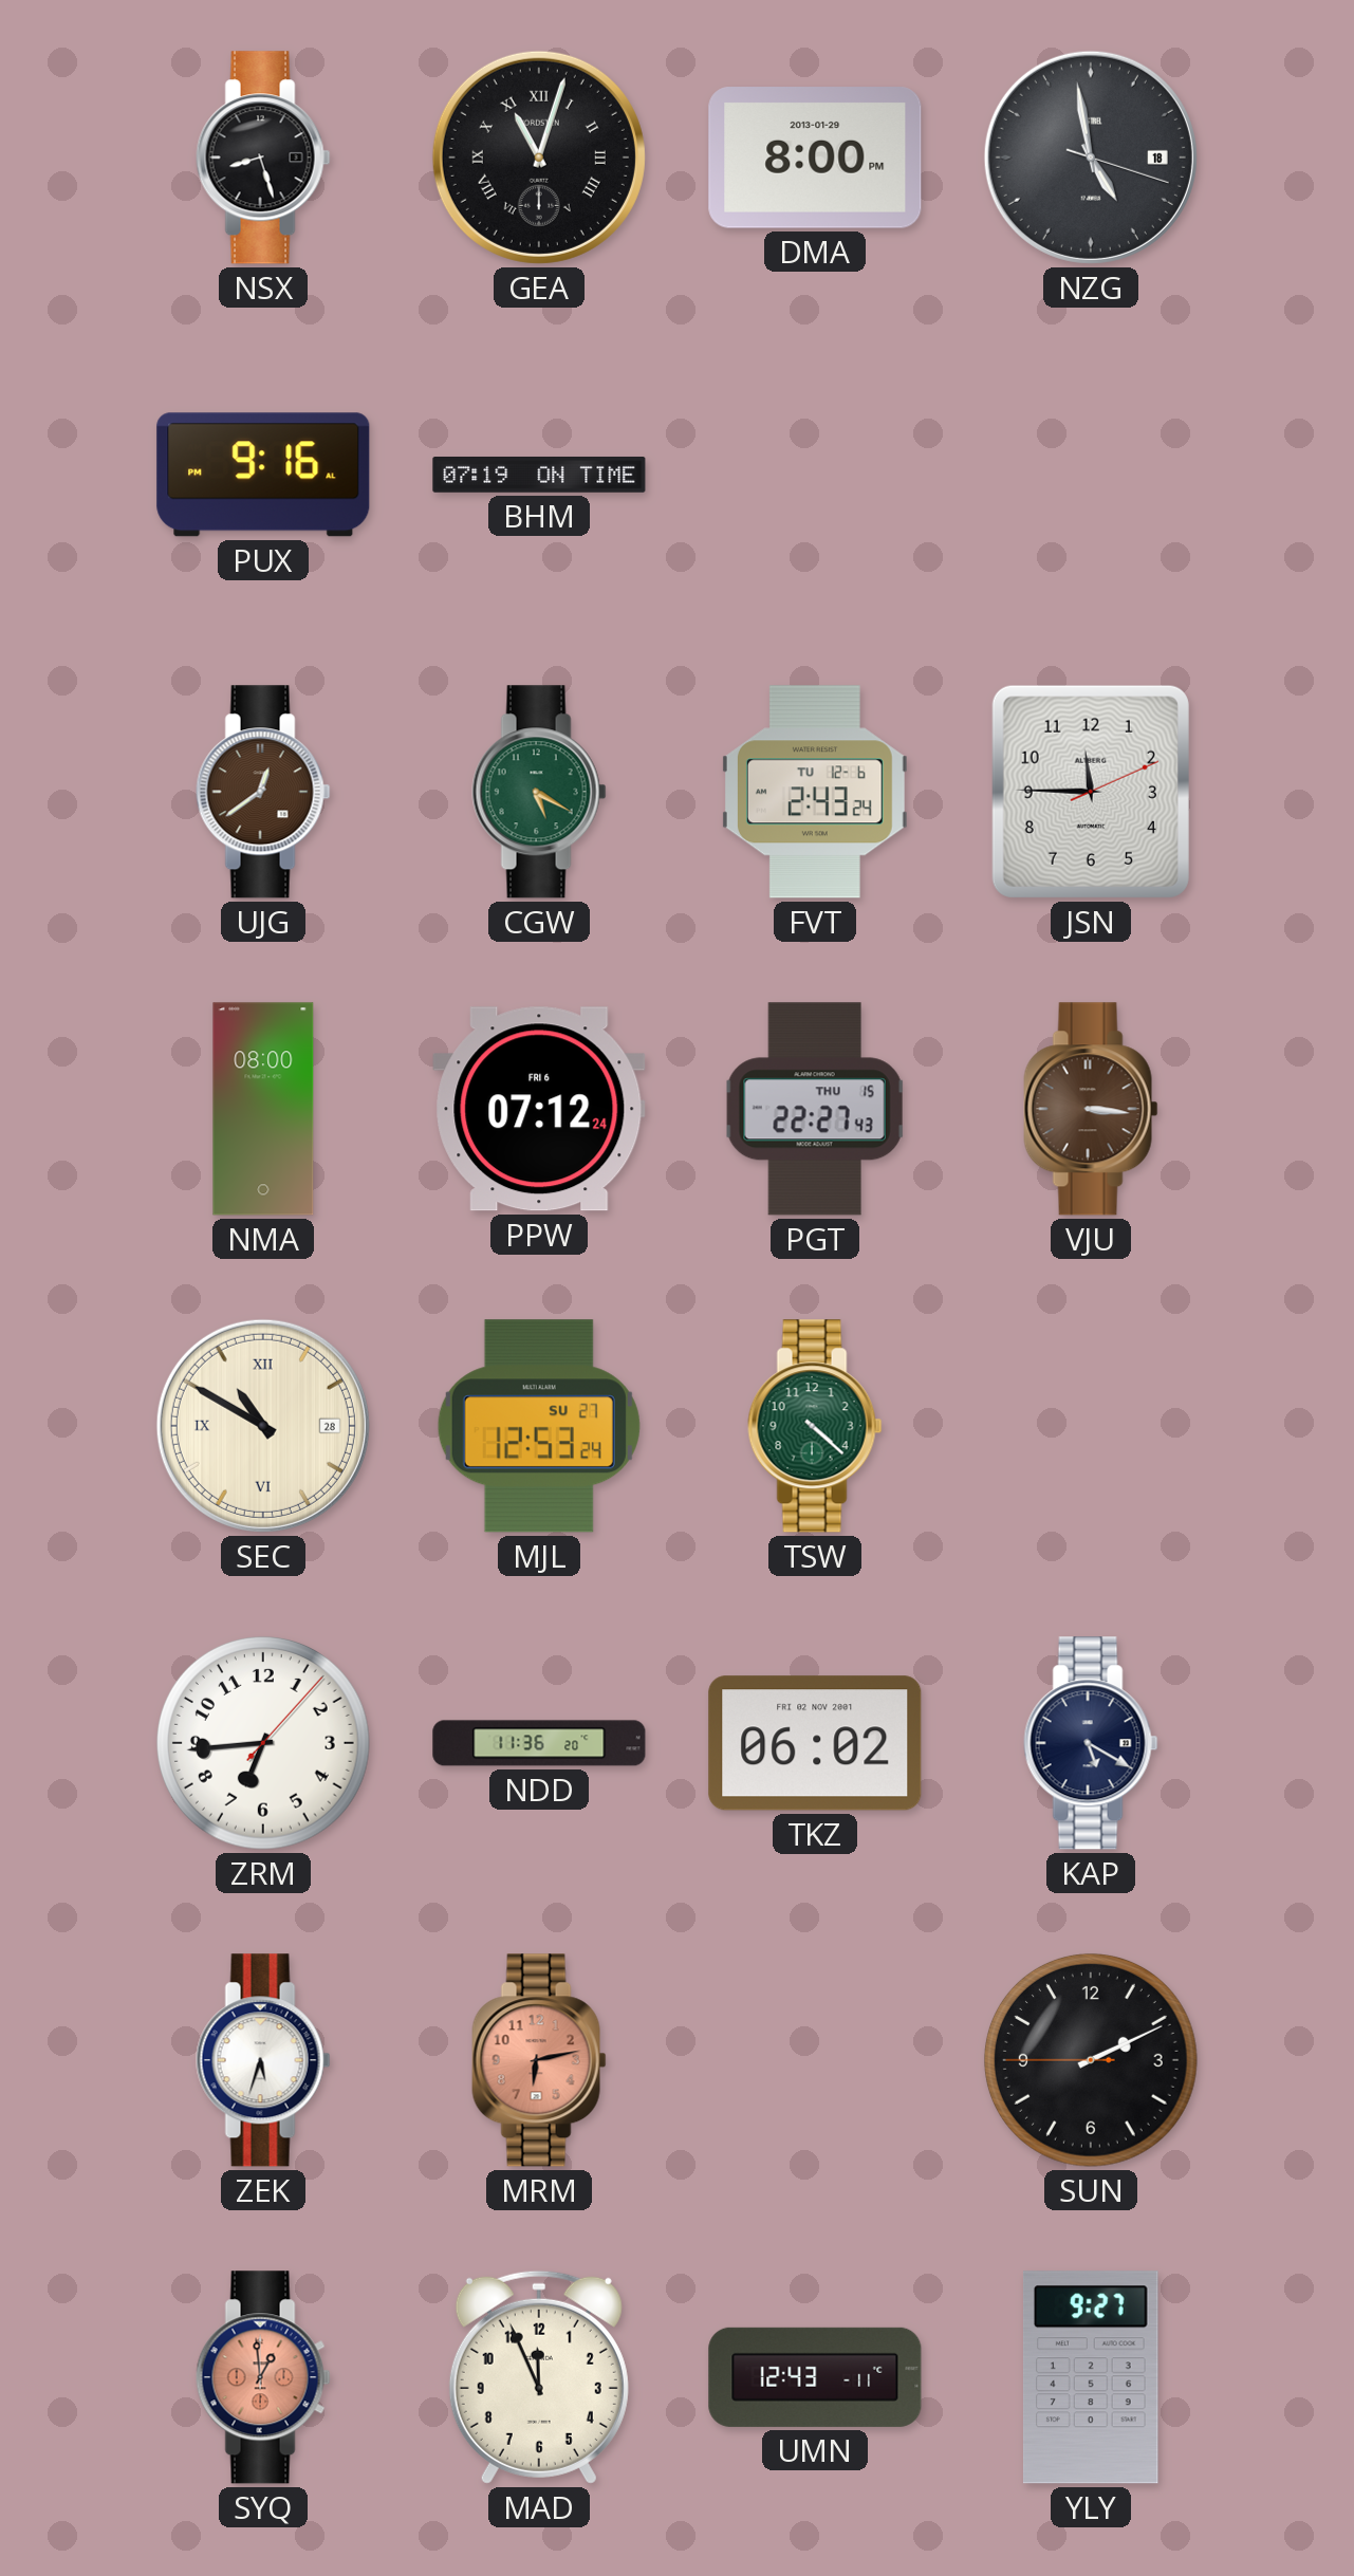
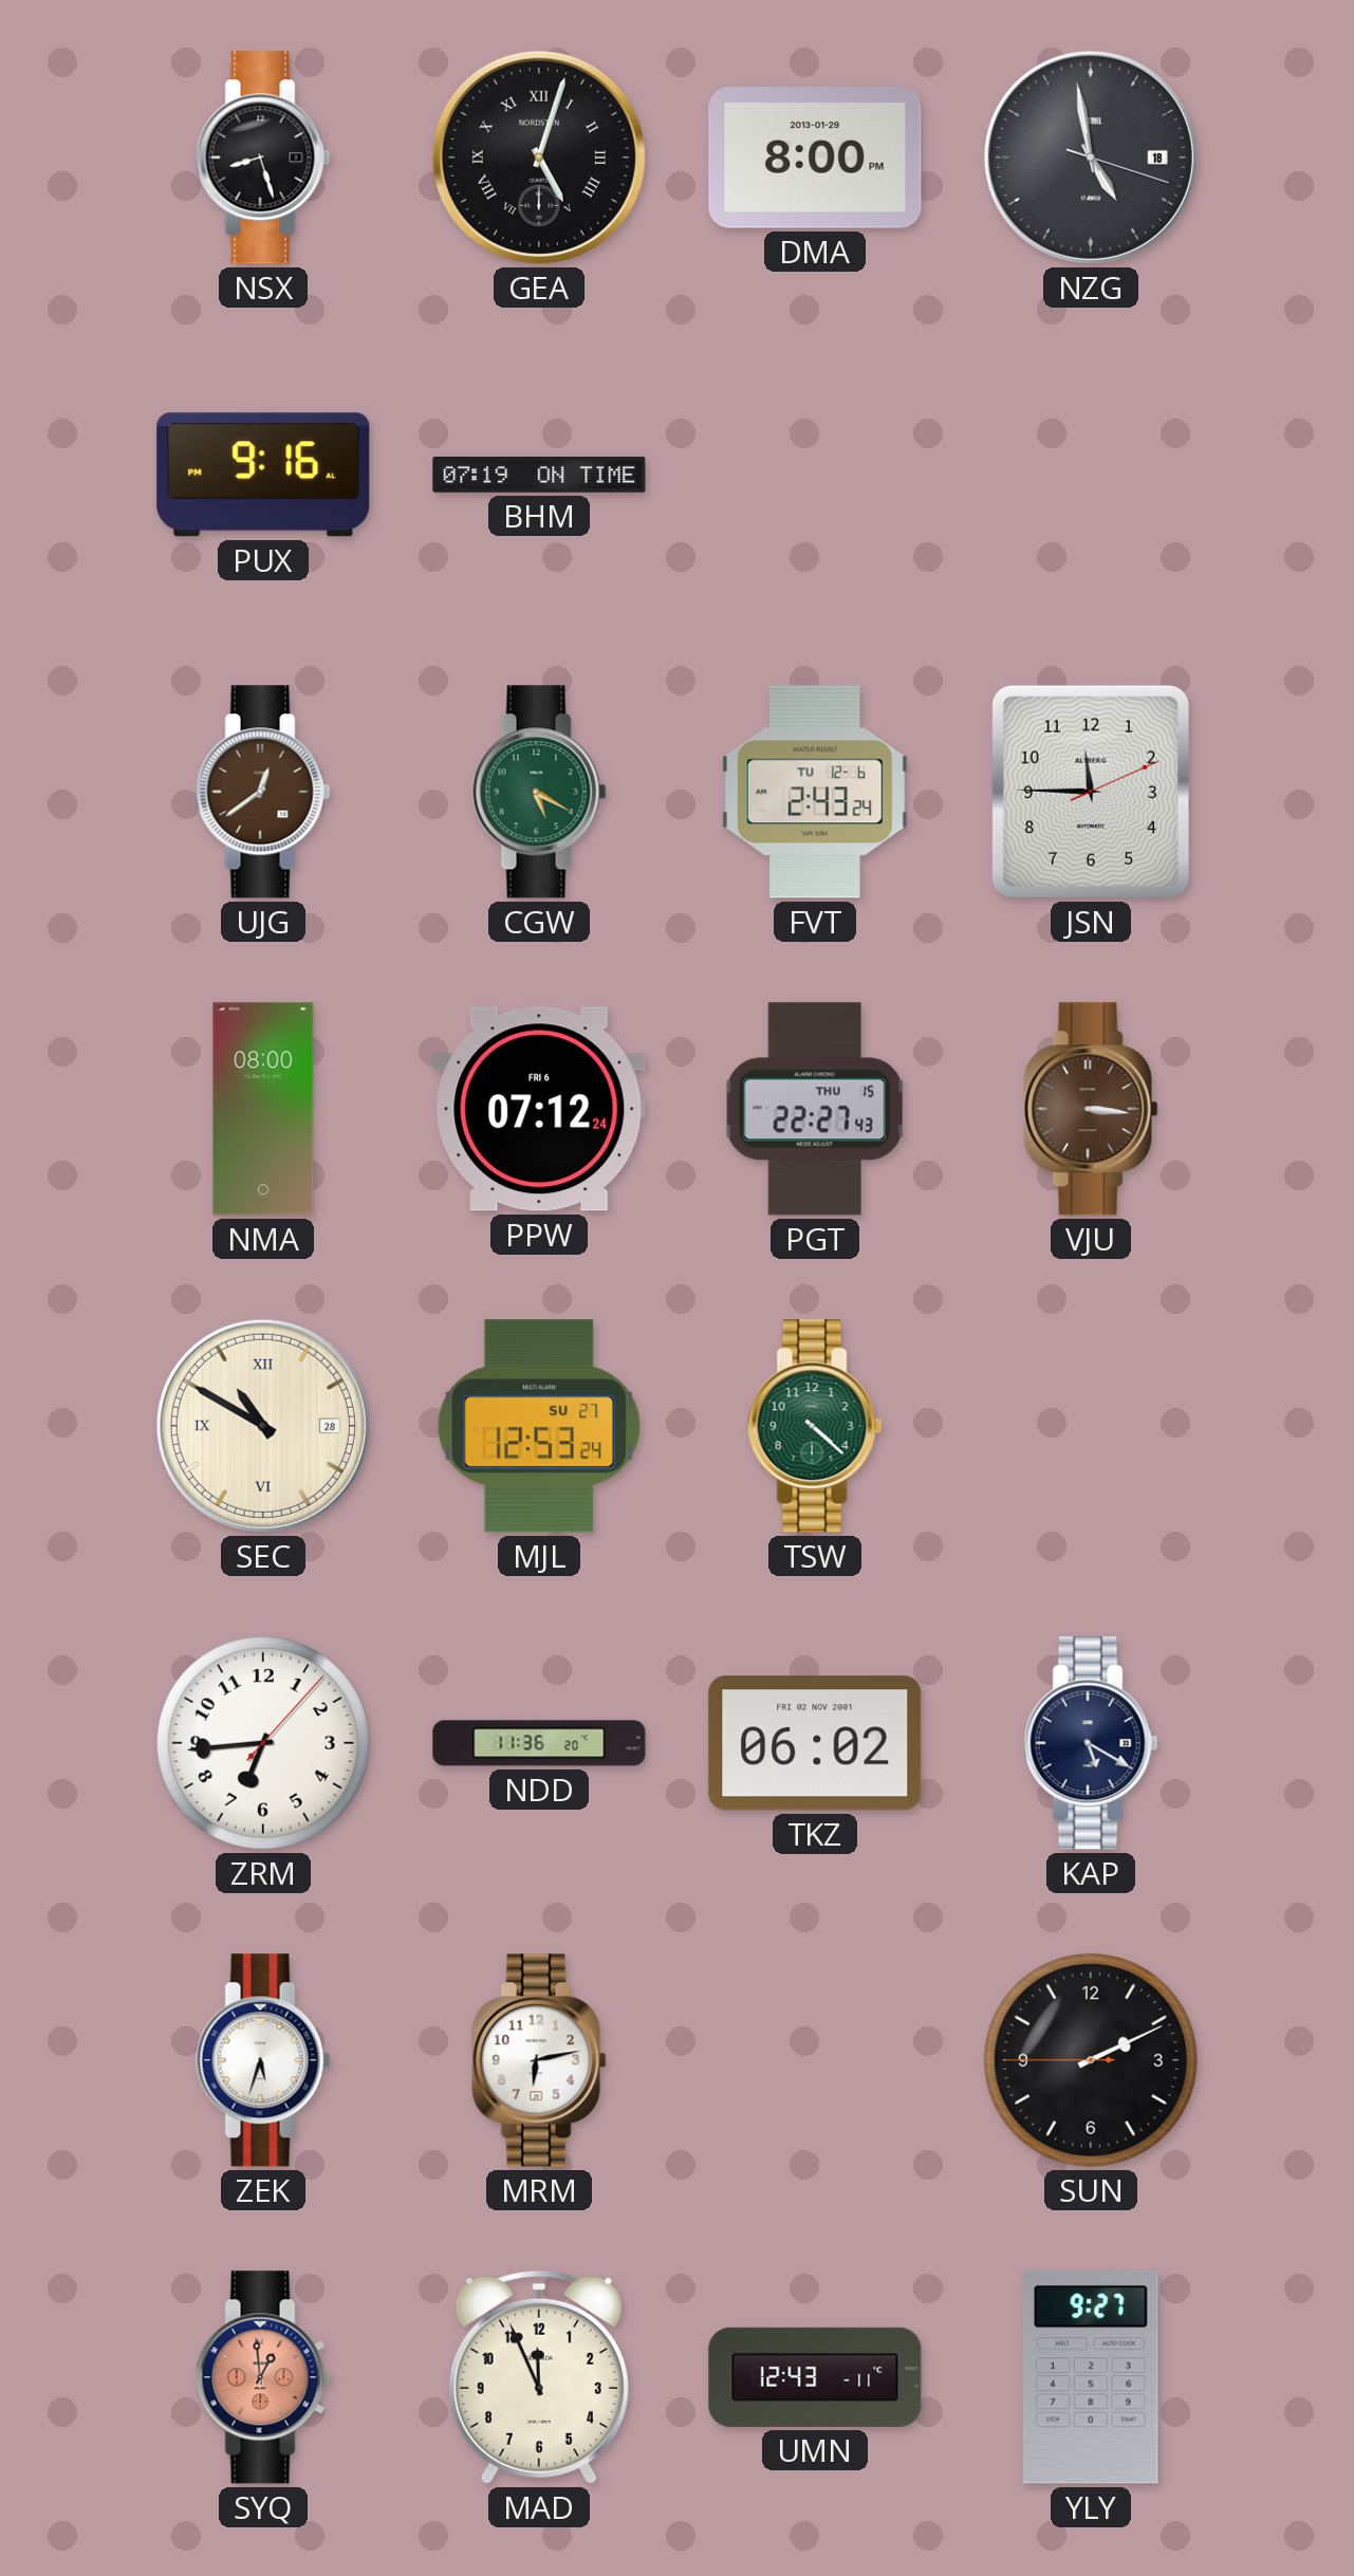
GEA: 11:03 -> 5:03
MRM dial: salmon -> white
